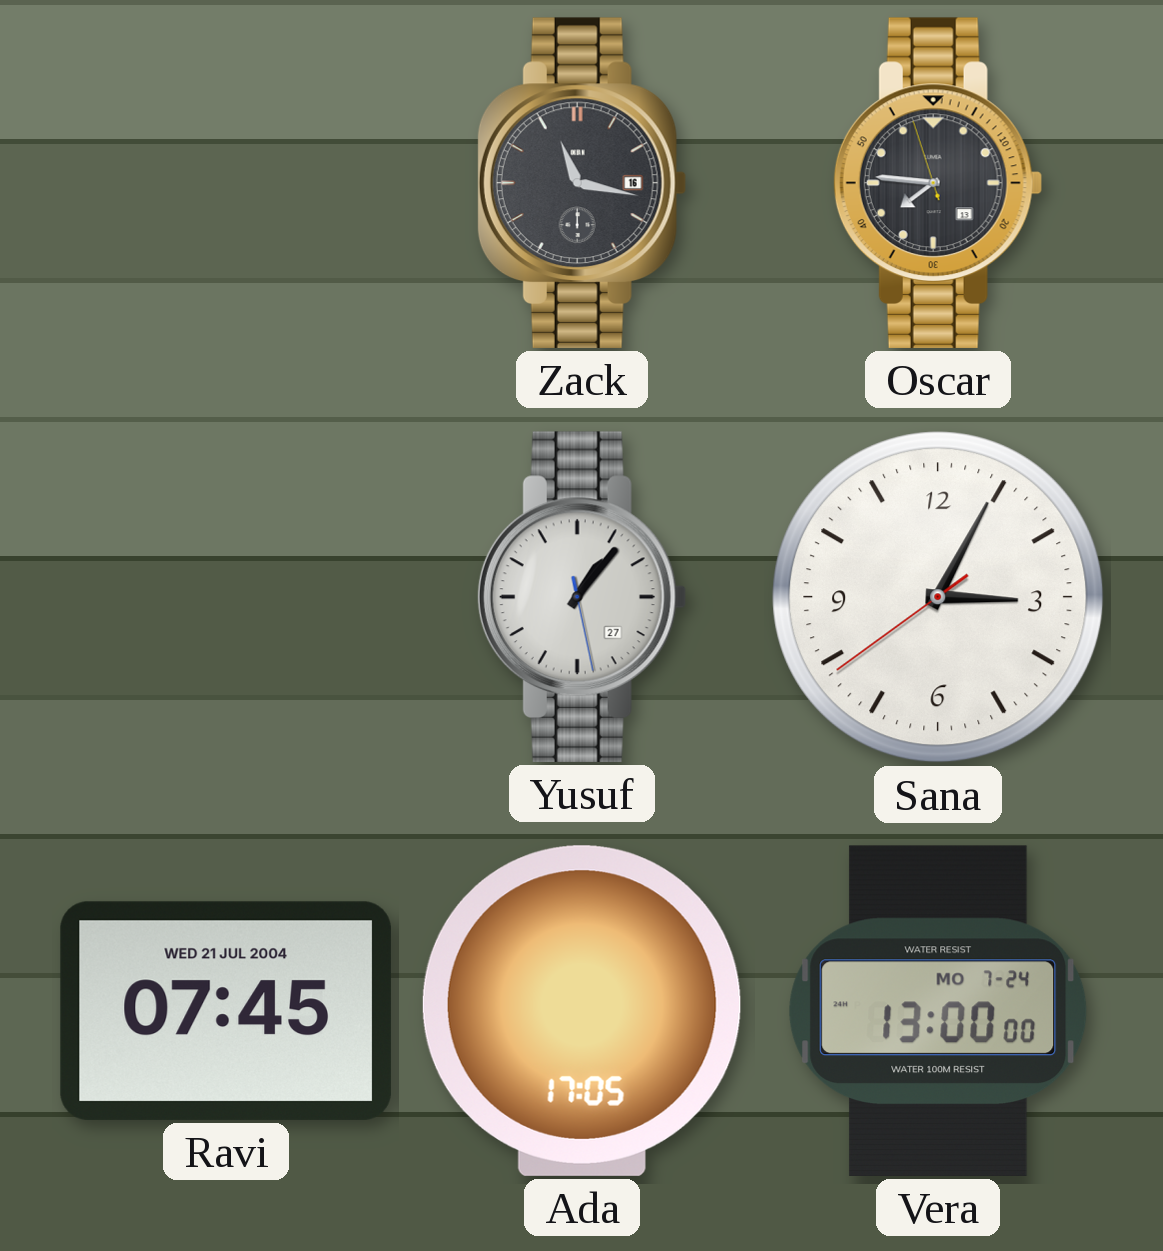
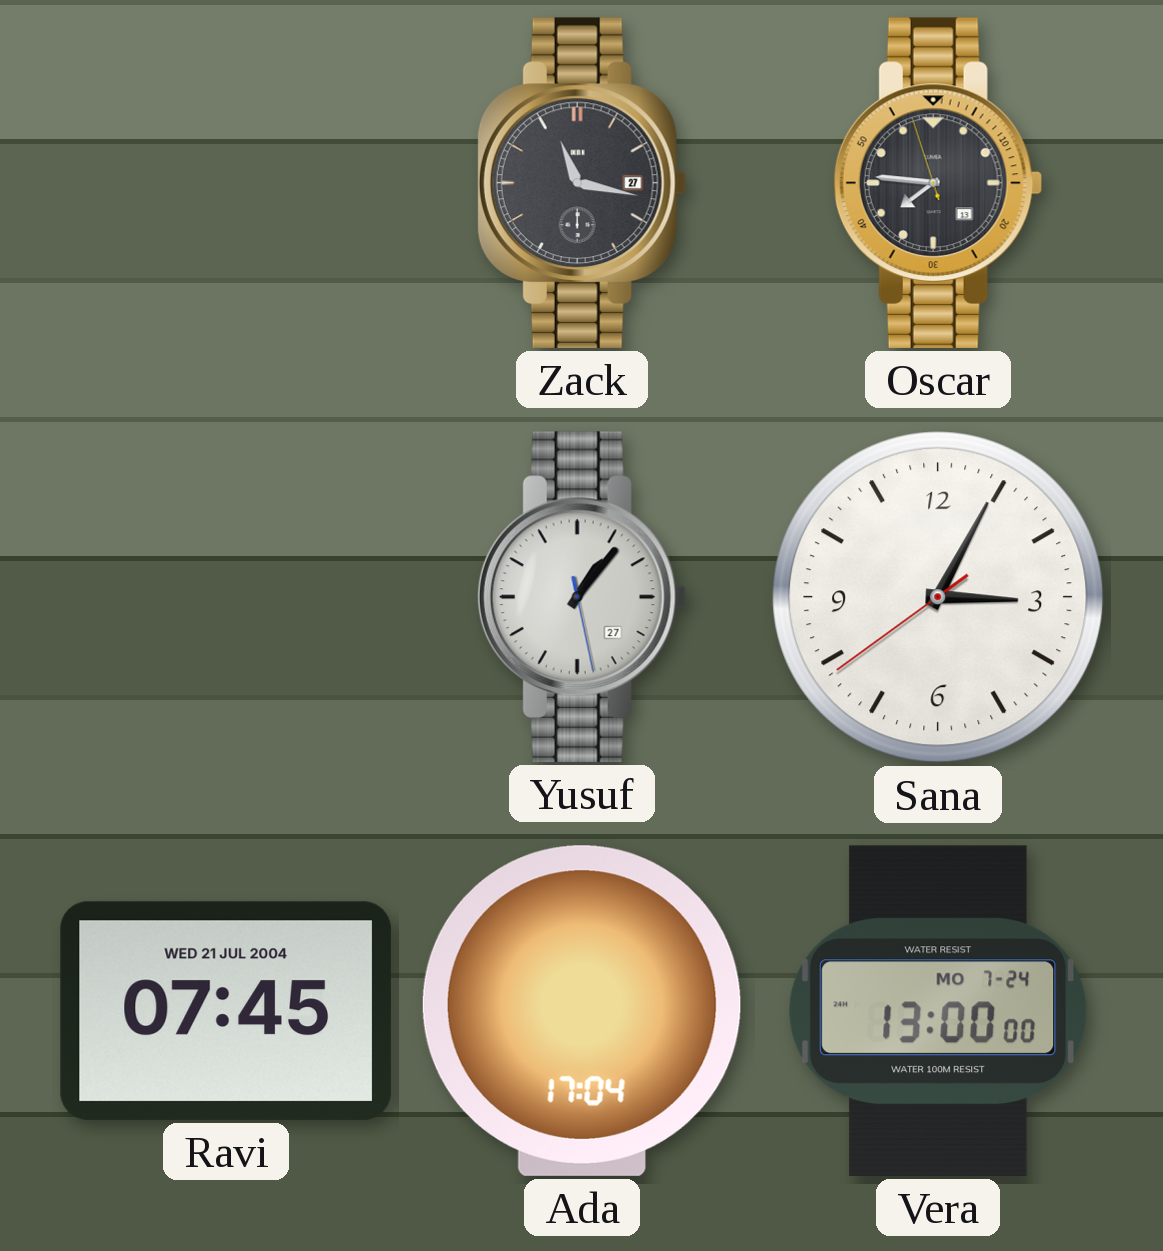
Zack date: 16 -> 27
Ada: 17:05 -> 17:04
